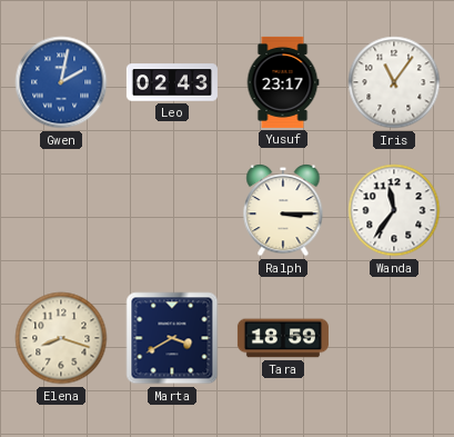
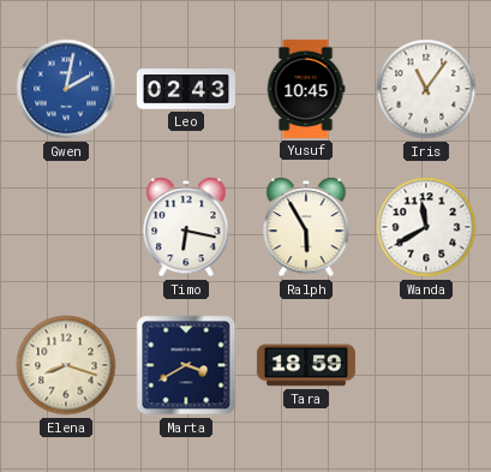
Yusuf: 23:17 -> 10:45
Timo: none -> 6:17
Ralph: 3:15 -> 5:55
Wanda: 11:36 -> 11:40
